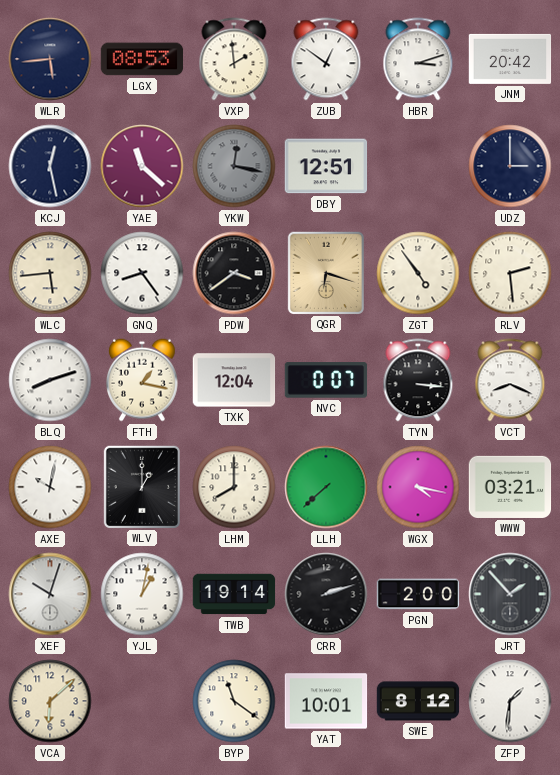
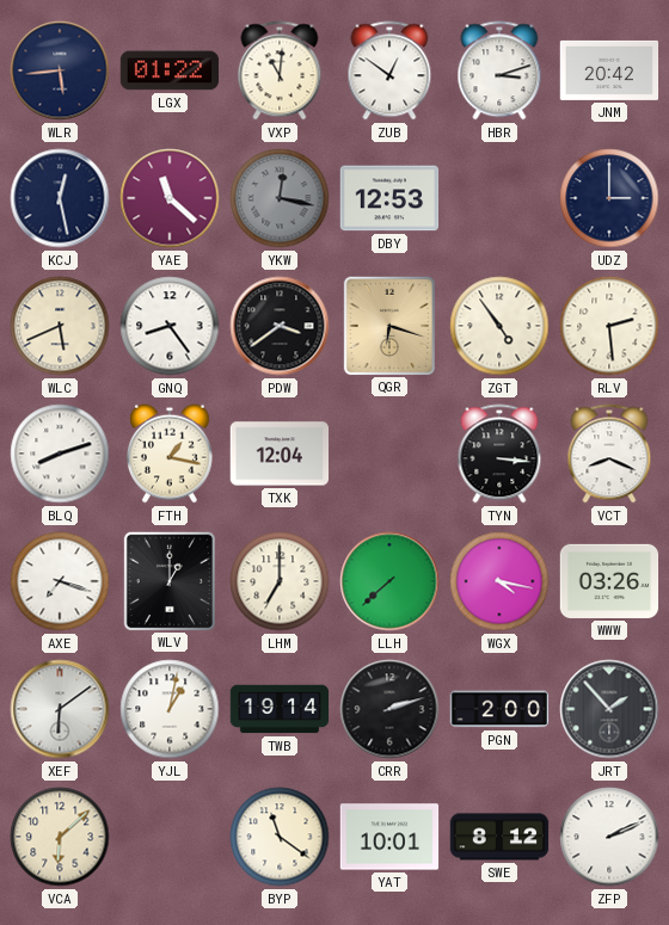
LGX: 08:53 -> 01:22
VXP: 1:59 -> 11:01
DBY: 12:51 -> 12:53
WLC: 5:44 -> 5:41
NVC: 0:07 -> none
AXE: 10:02 -> 7:18
LHM: 8:00 -> 7:00
WWW: 03:21 -> 03:26
XEF: 10:03 -> 6:09
ZFP: 1:31 -> 2:11
